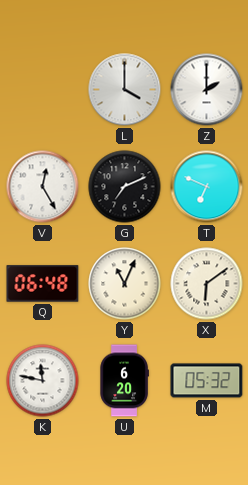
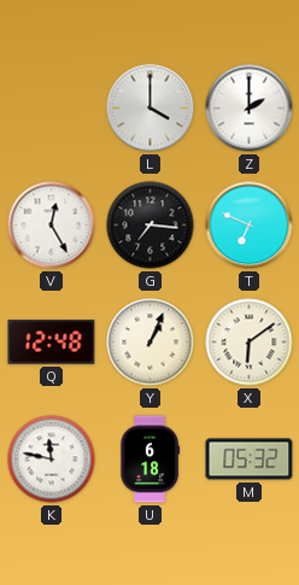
G: 7:11 -> 7:16
Q: 06:48 -> 12:48
Y: 11:04 -> 1:04
U: 6:20 -> 6:18
